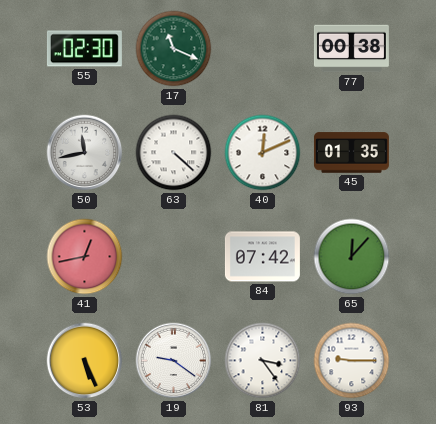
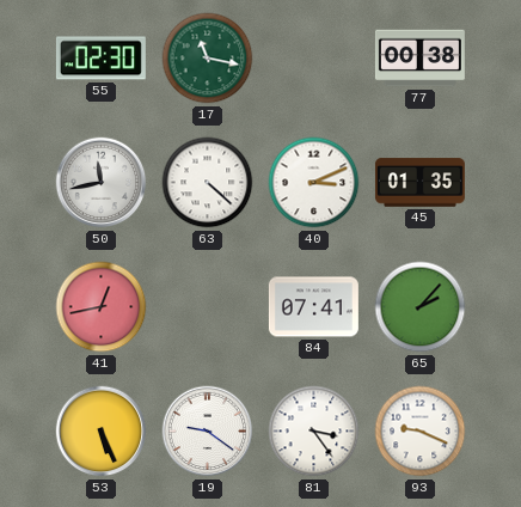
17: 11:19 -> 11:17
40: 12:11 -> 3:11
84: 07:42 -> 07:41
65: 12:07 -> 2:07
93: 9:15 -> 9:19
